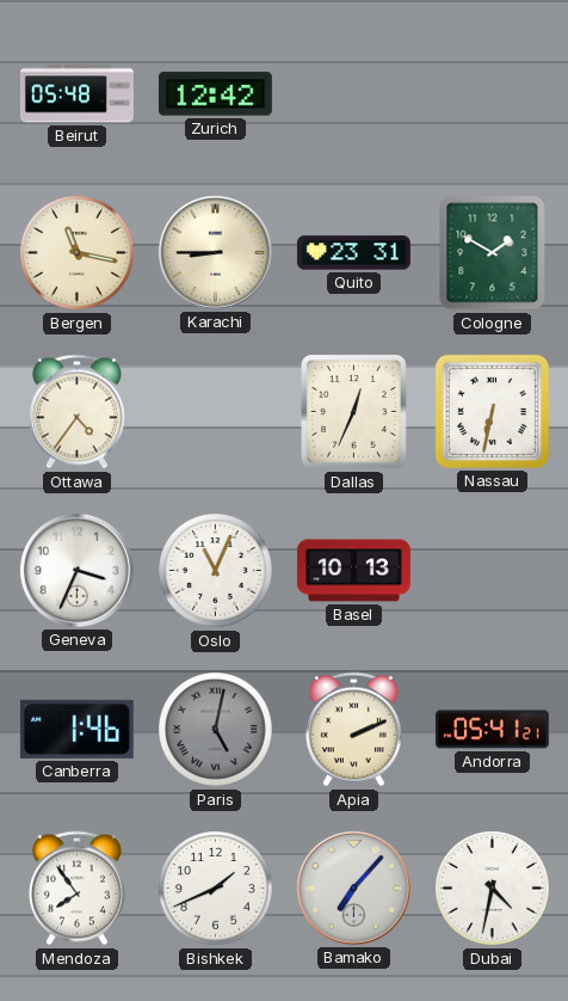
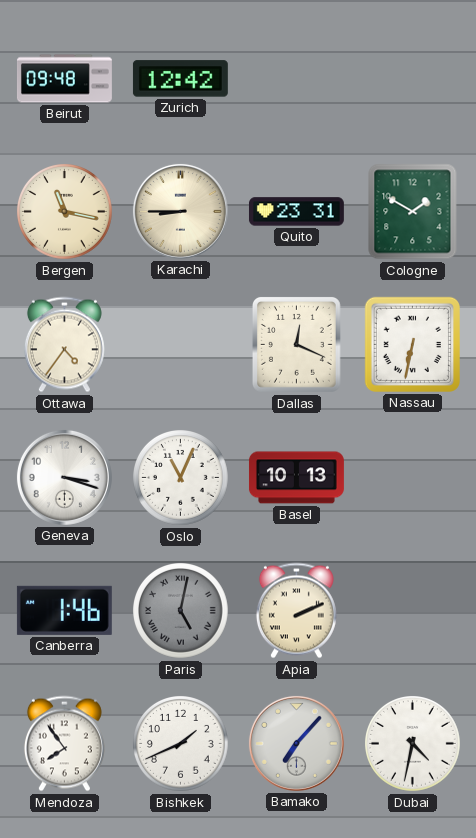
Beirut: 05:48 -> 09:48
Dallas: 12:34 -> 12:19
Geneva: 3:34 -> 3:18
Andorra: 05:41 -> none
